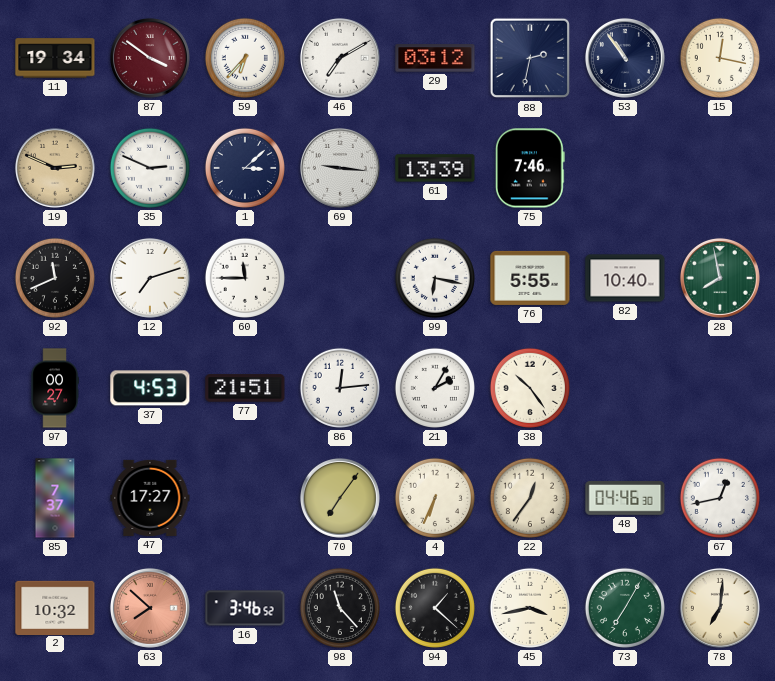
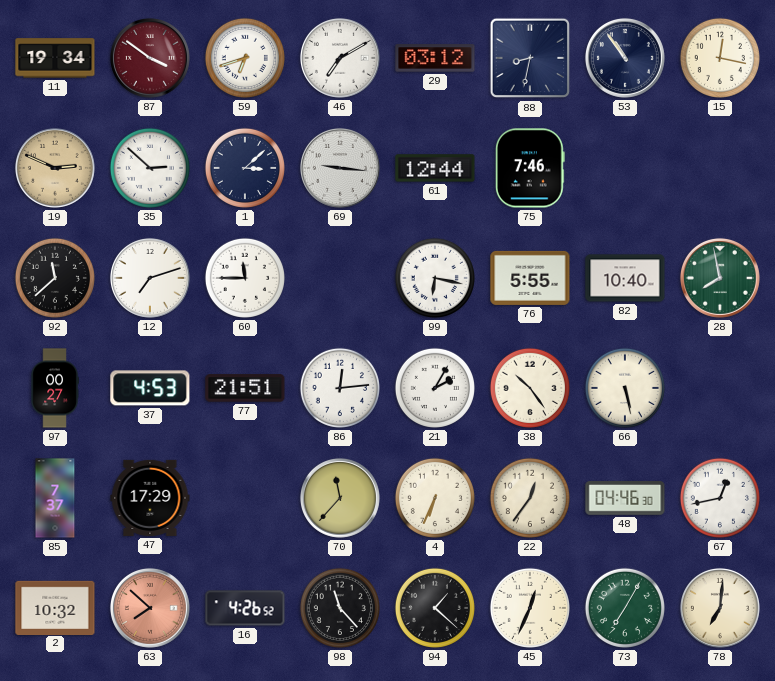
59: 6:37 -> 6:42
88: 2:32 -> 8:32
35: 2:49 -> 2:52
61: 13:39 -> 12:44
92: 11:41 -> 11:38
66: none -> 5:28
47: 17:27 -> 17:29
70: 7:06 -> 11:37
16: 3:46 -> 4:26
45: 3:43 -> 12:34
